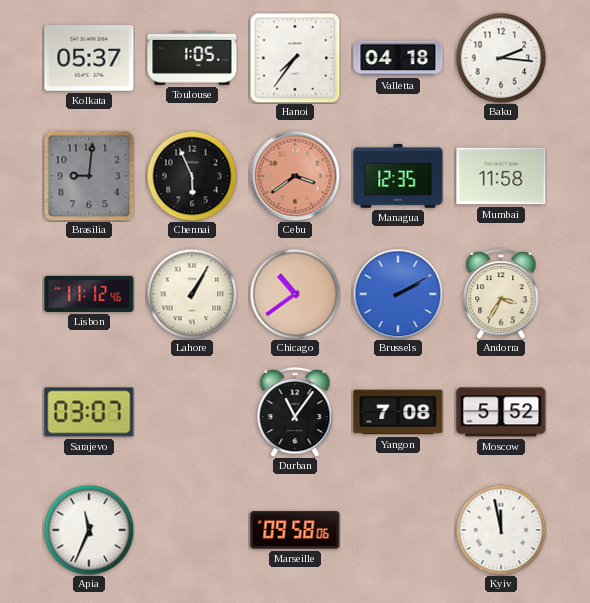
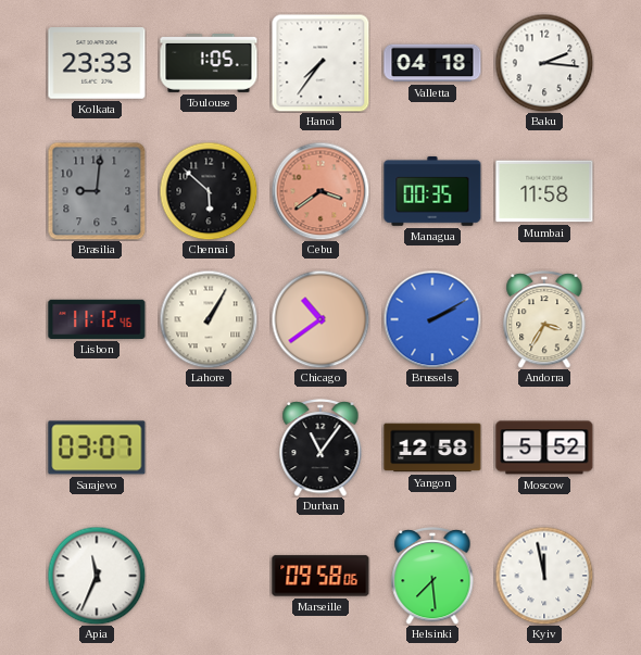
Kolkata: 05:37 -> 23:33
Chennai: 5:56 -> 5:52
Managua: 12:35 -> 00:35
Yangon: 7:08 -> 12:58
Helsinki: none -> 7:29
